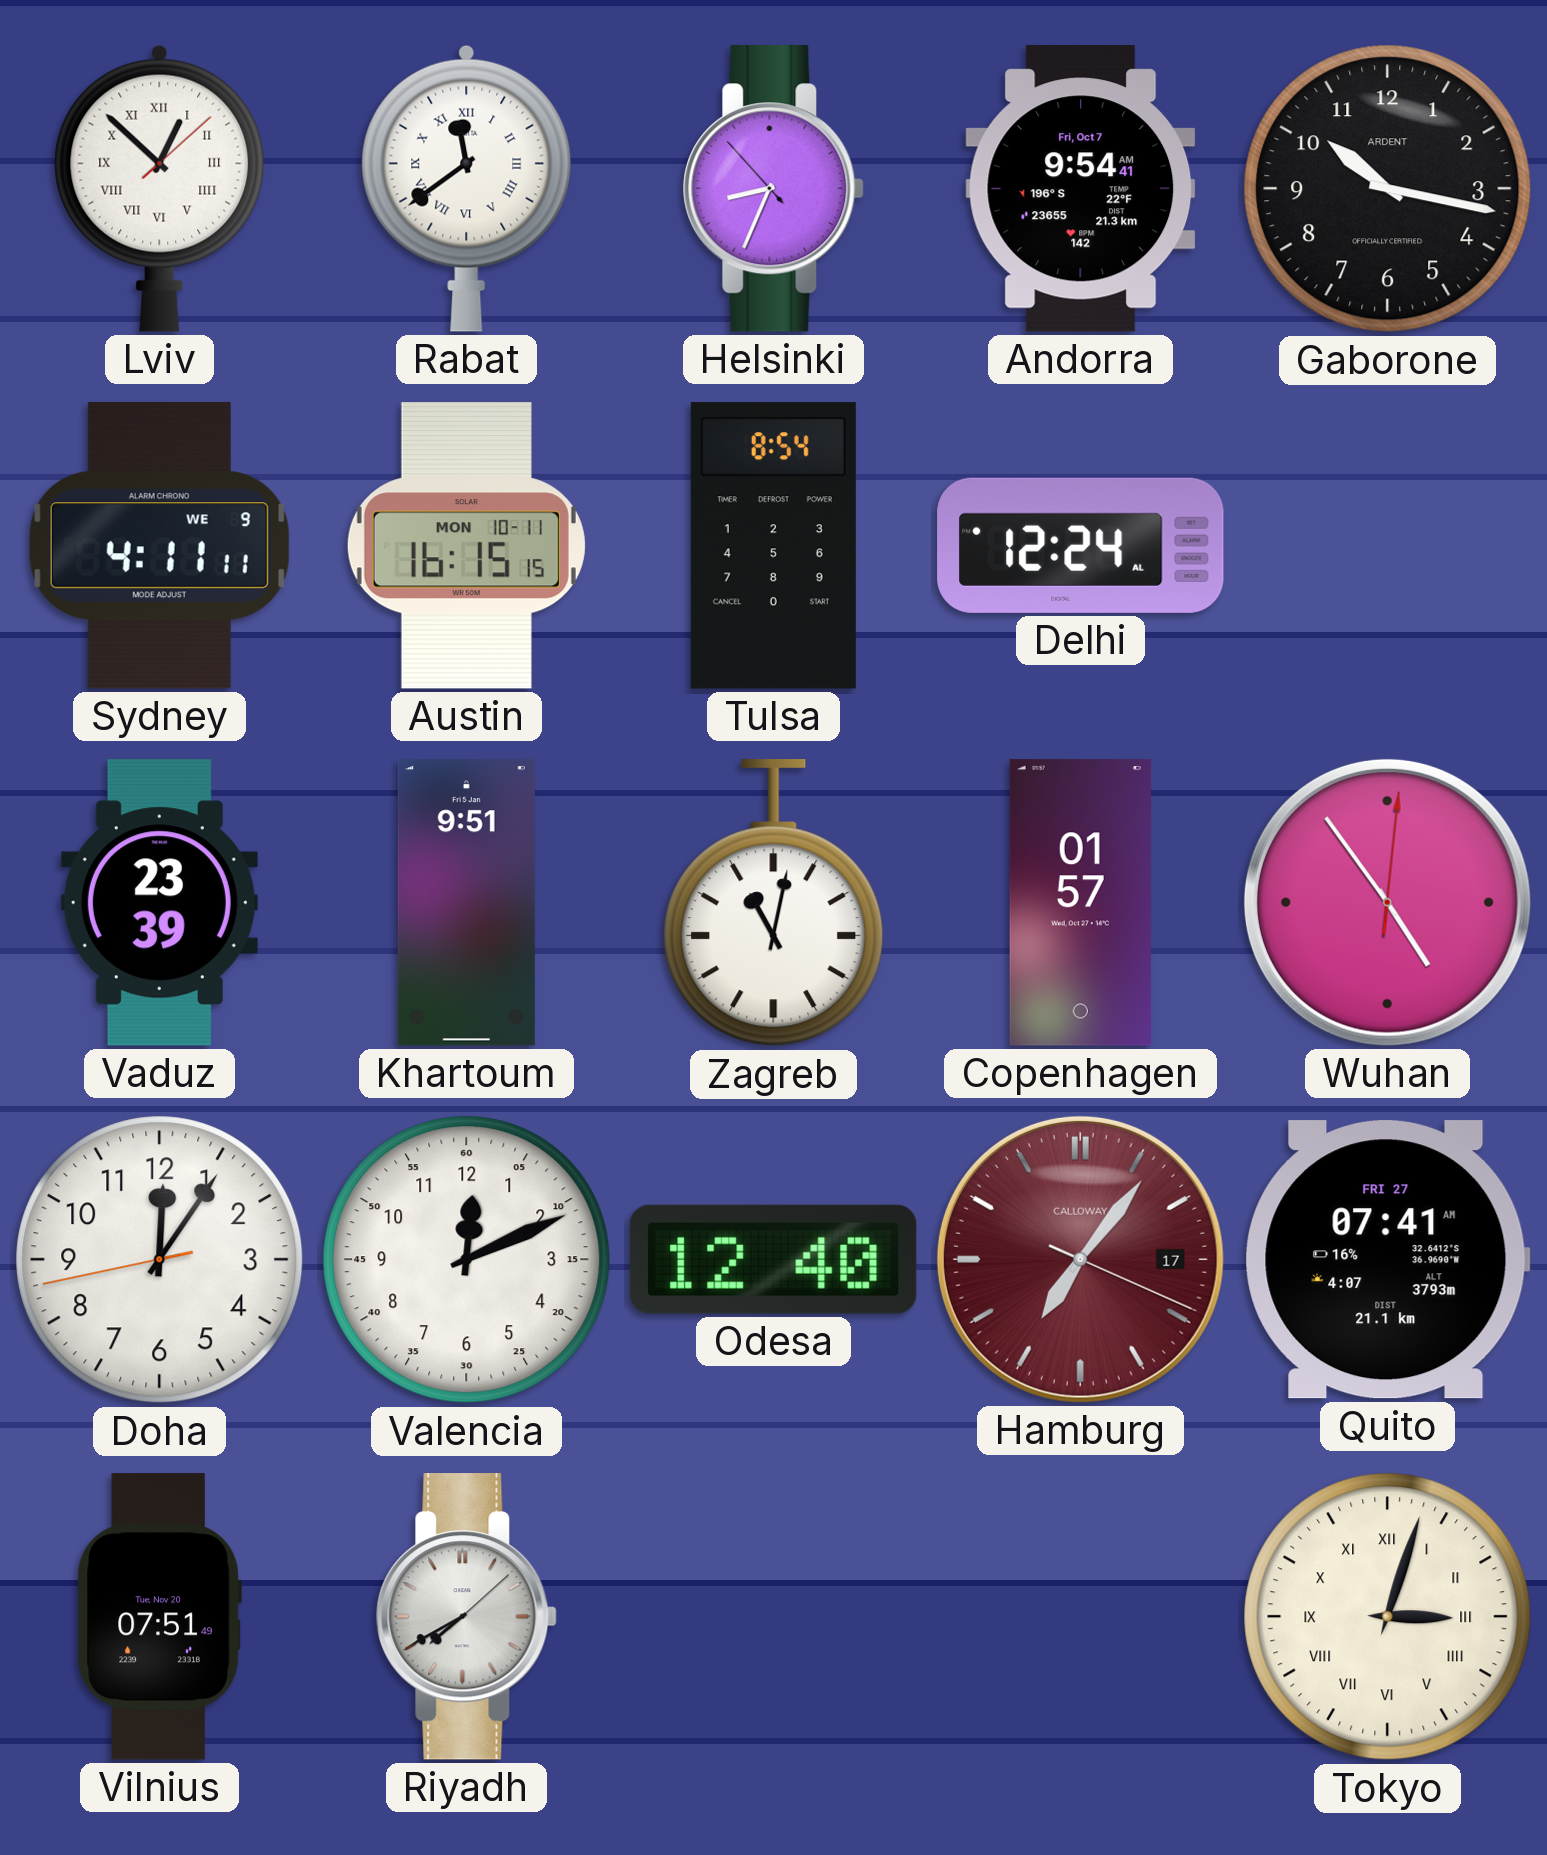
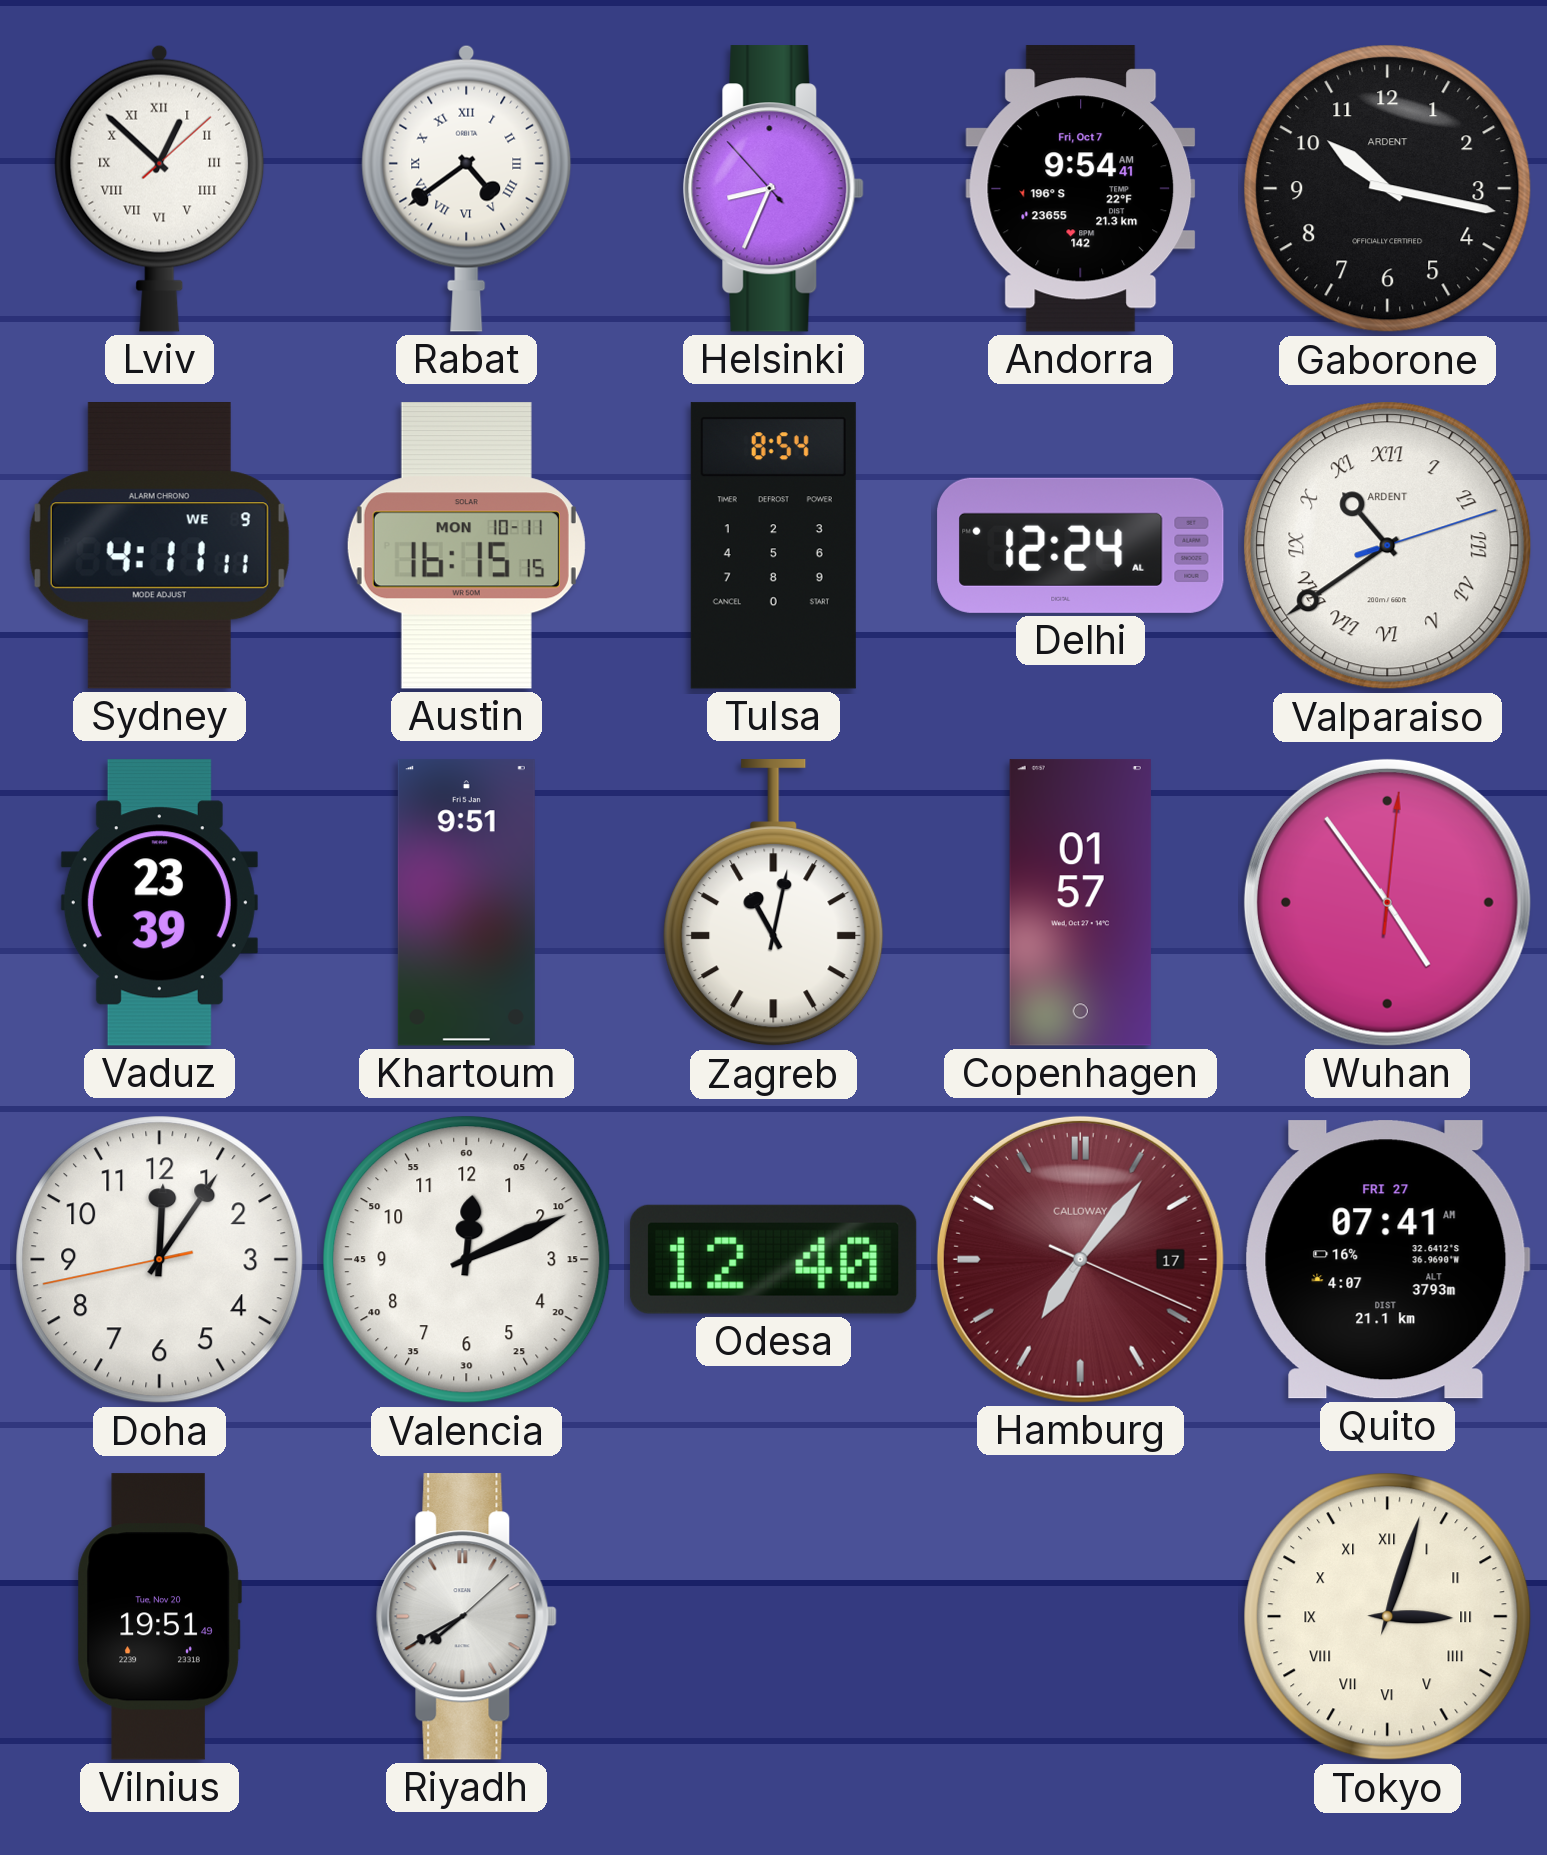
Rabat: 11:39 -> 4:39
Valparaiso: none -> 10:39
Vilnius: 07:51 -> 19:51
